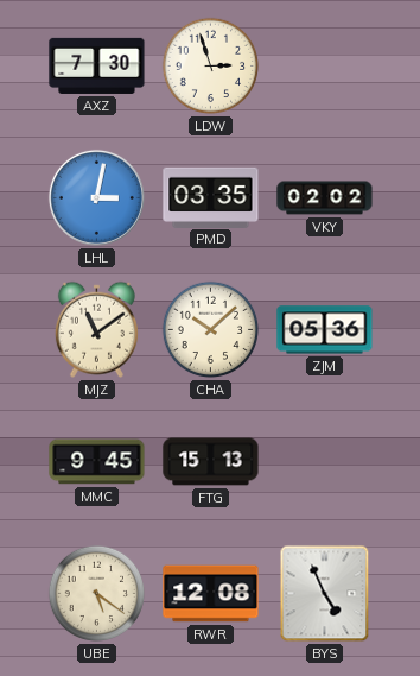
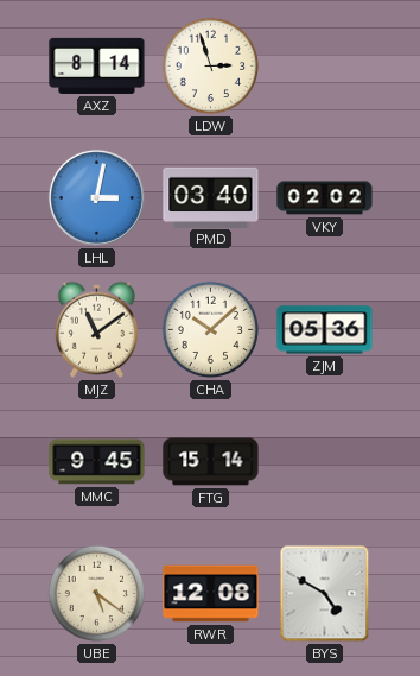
AXZ: 7:30 -> 8:14
PMD: 03:35 -> 03:40
FTG: 15:13 -> 15:14
BYS: 4:56 -> 4:50
